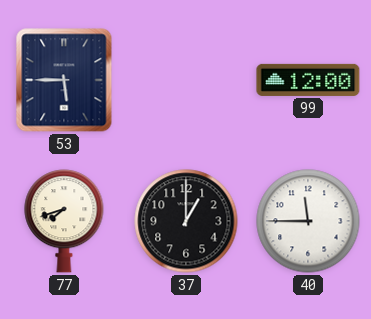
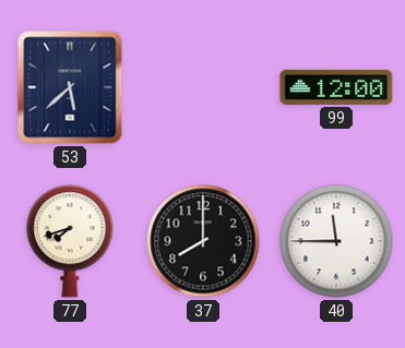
53: 5:45 -> 5:38
37: 1:00 -> 8:00
